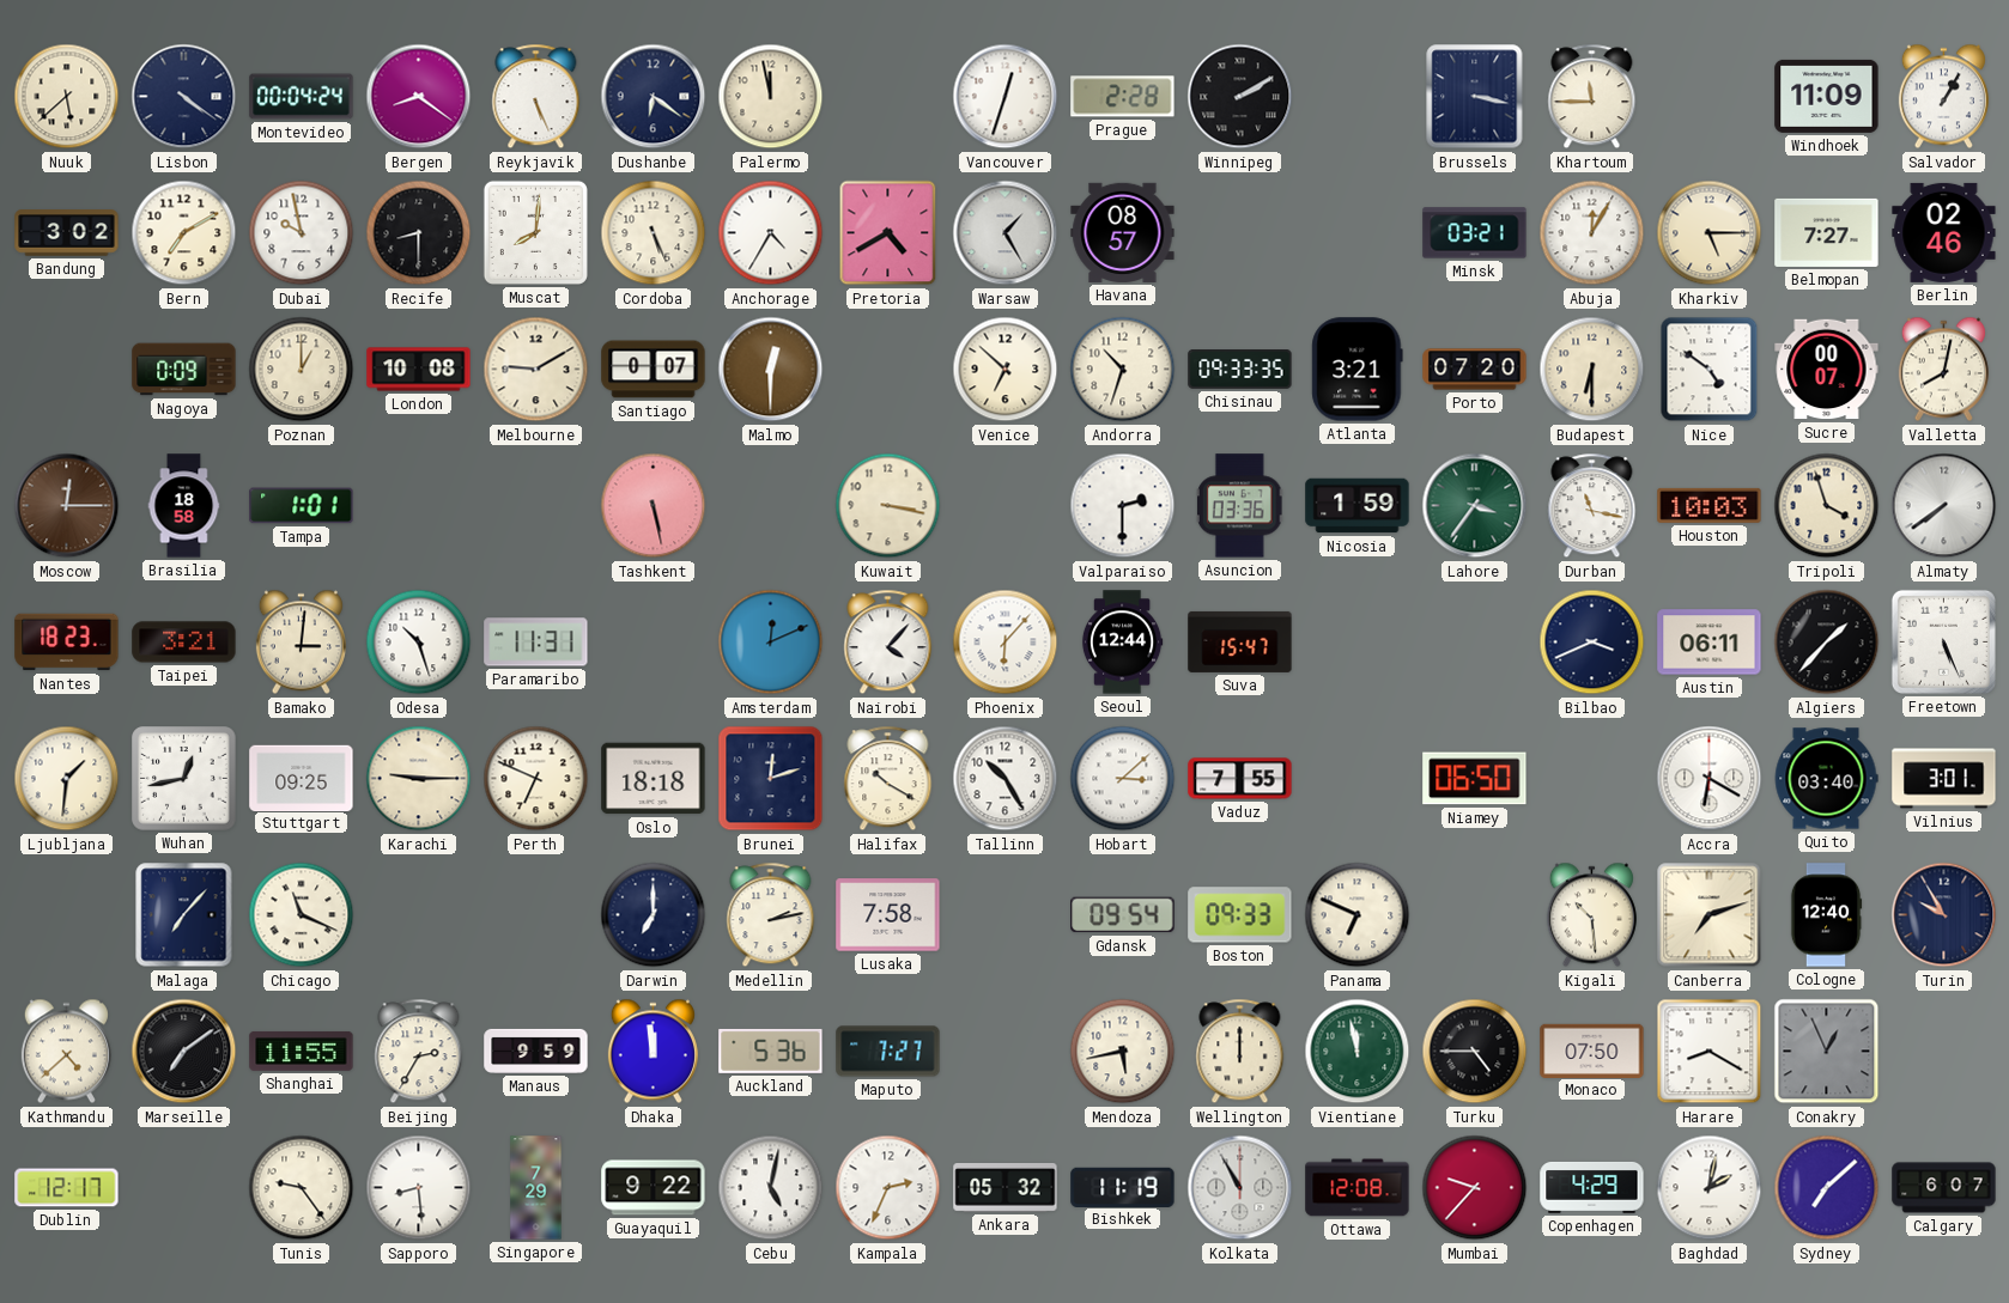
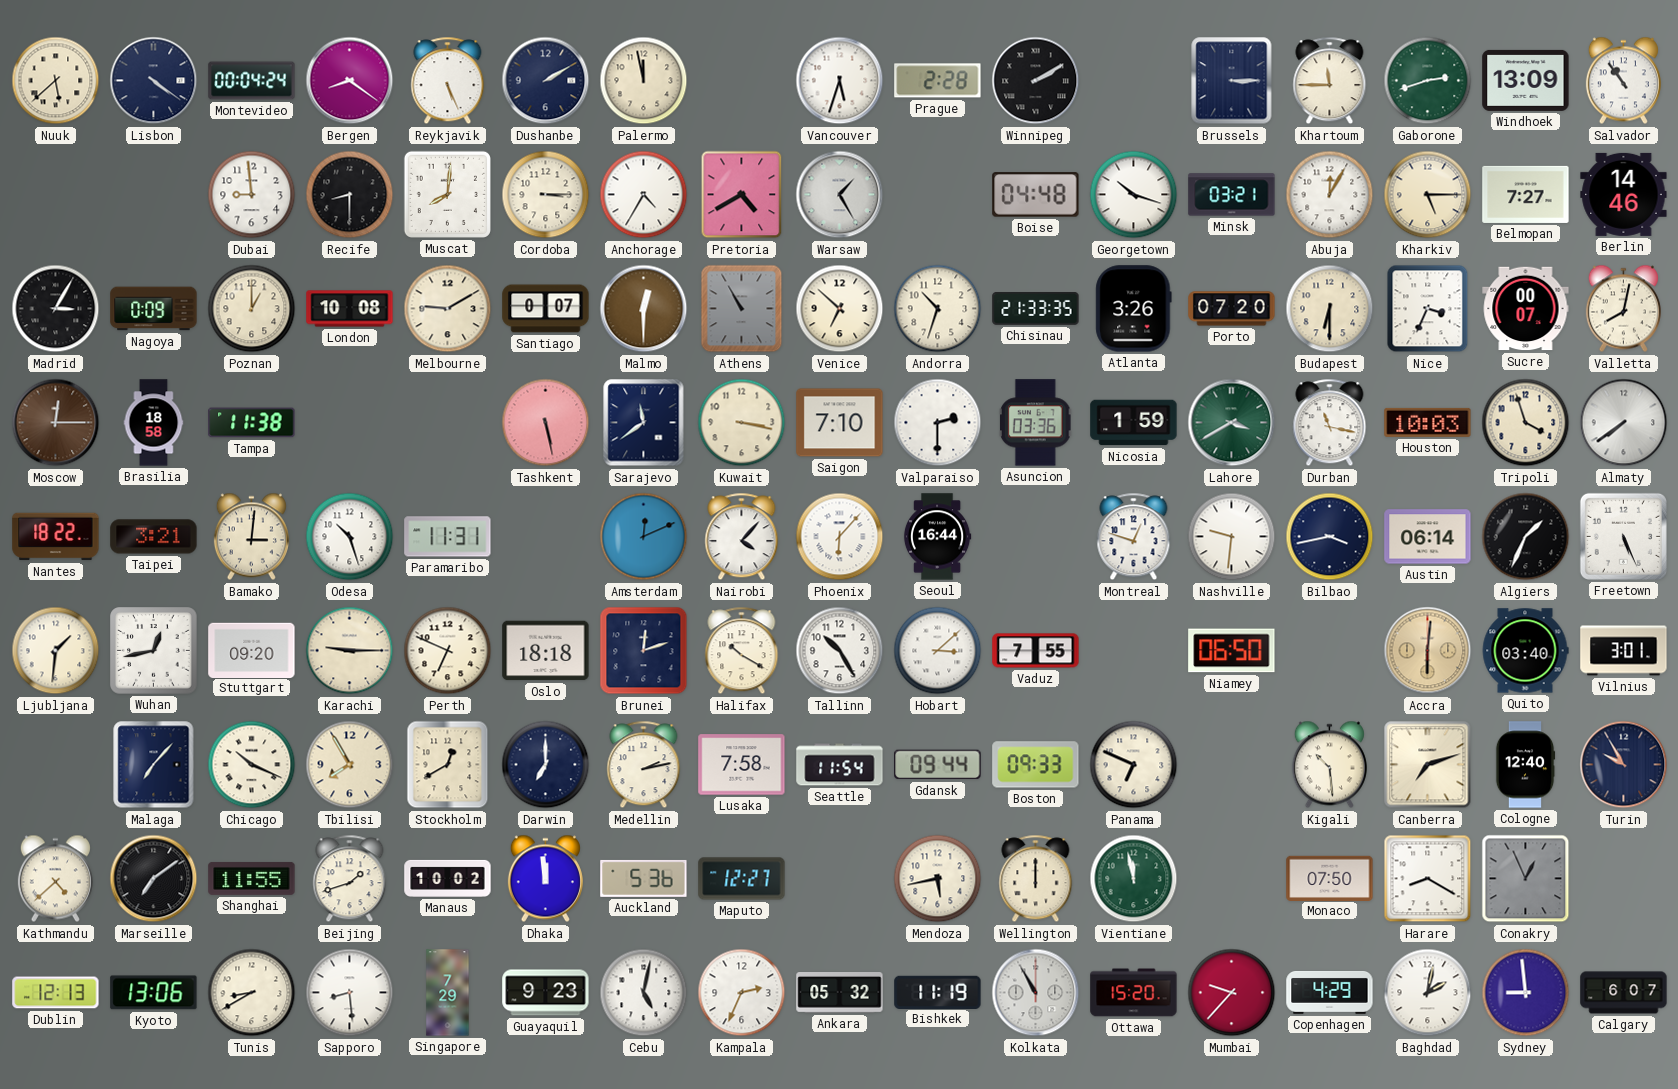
Dushanbe: 6:21 -> 2:10
Vancouver: 12:33 -> 5:33
Brussels: 3:17 -> 3:15
Gaborone: none -> 2:42
Windhoek: 11:09 -> 13:09
Salvador: 1:05 -> 10:54
Bandung: 3:02 -> none
Bern: 7:10 -> none
Dubai: 9:58 -> 8:59
Cordoba: 5:26 -> 3:15
Havana: 08:57 -> none
Boise: none -> 04:48
Georgetown: none -> 10:18
Berlin: 02:46 -> 14:46
Madrid: none -> 3:05
Athens: none -> 10:55
Chisinau: 09:33 -> 21:33
Atlanta: 3:21 -> 3:26
Nice: 4:51 -> 3:34
Tampa: 1:01 -> 11:38
Sarajevo: none -> 11:39
Saigon: none -> 7:10
Lahore: 3:36 -> 3:40
Nantes: 18:23 -> 18:22
Seoul: 12:44 -> 16:44
Suva: 15:47 -> none
Montreal: none -> 12:48
Nashville: none -> 9:31
Bilbao: 3:41 -> 3:43
Austin: 06:11 -> 06:14
Algiers: 1:37 -> 1:34
Stuttgart: 09:25 -> 09:20
Accra: 6:20 -> 6:01
Accra dial: white -> champagne
Chicago: 11:19 -> 10:19
Tbilisi: none -> 7:55
Stockholm: none -> 12:40
Seattle: none -> 11:54
Gdansk: 09:54 -> 09:44
Beijing: 2:35 -> 1:42
Manaus: 9:59 -> 10:02
Maputo: 7:27 -> 12:27
Turku: 4:45 -> none
Dublin: 12:17 -> 12:13
Kyoto: none -> 13:06
Tunis: 9:24 -> 8:40
Guayaquil: 9:22 -> 9:23
Ottawa: 12:08 -> 15:20
Sydney: 7:08 -> 8:59
